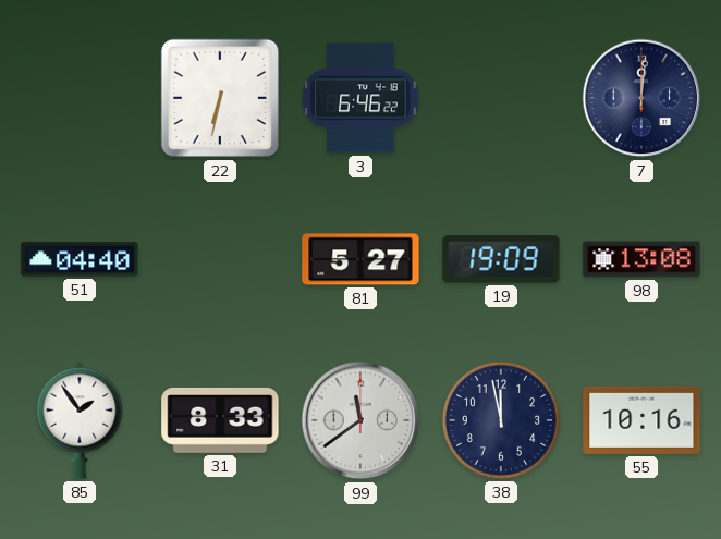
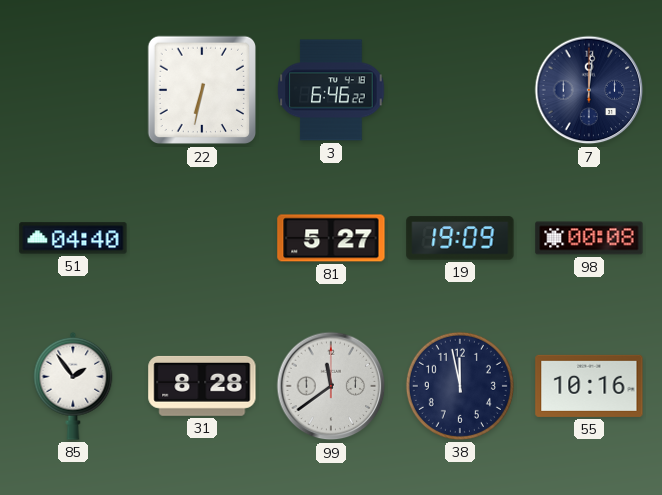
98: 13:08 -> 00:08
31: 8:33 -> 8:28
